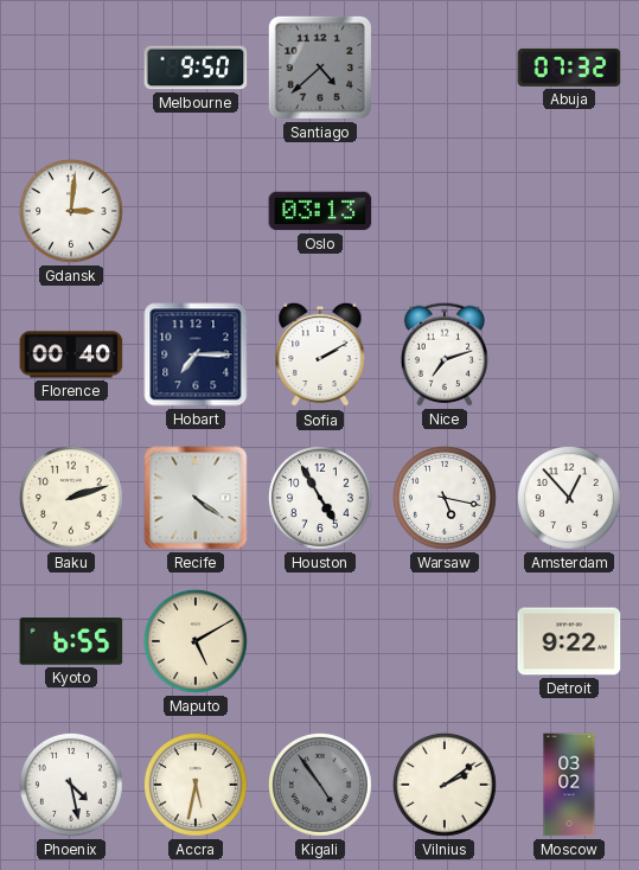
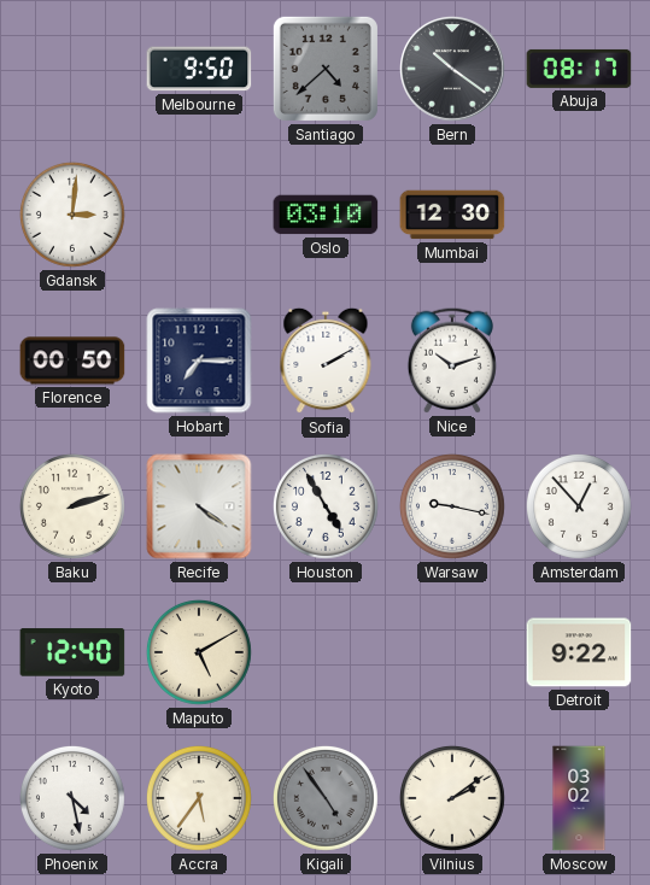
Bern: none -> 10:21
Abuja: 07:32 -> 08:17
Oslo: 03:13 -> 03:10
Mumbai: none -> 12:30
Florence: 00:40 -> 00:50
Nice: 7:12 -> 10:12
Warsaw: 5:17 -> 9:17
Kyoto: 6:55 -> 12:40
Accra: 5:32 -> 5:36
